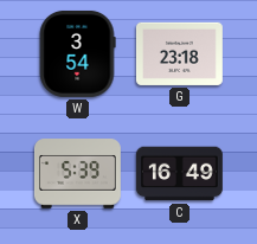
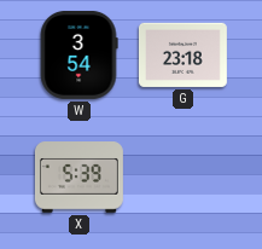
C: 16:49 -> none
